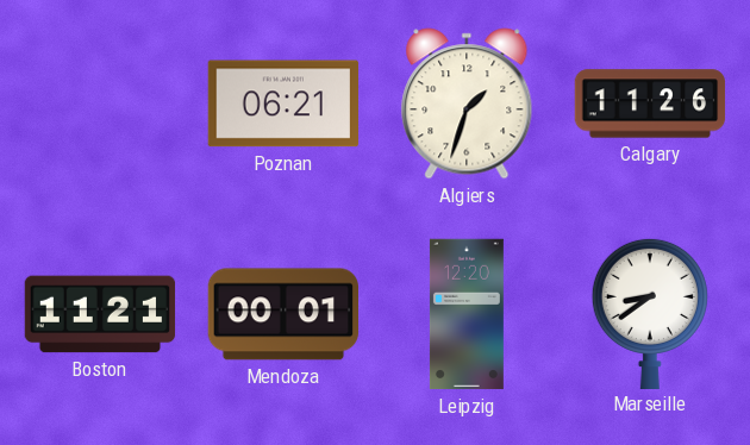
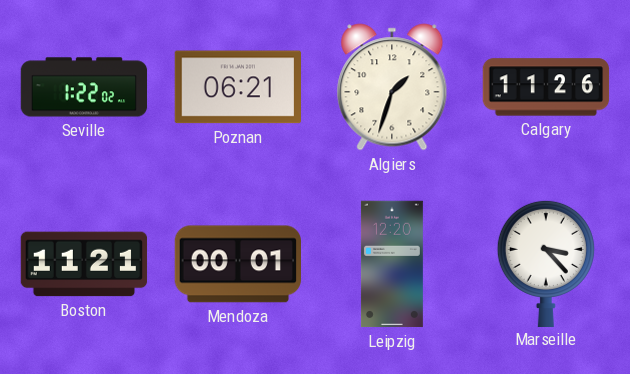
Seville: none -> 1:22
Marseille: 8:39 -> 3:23
